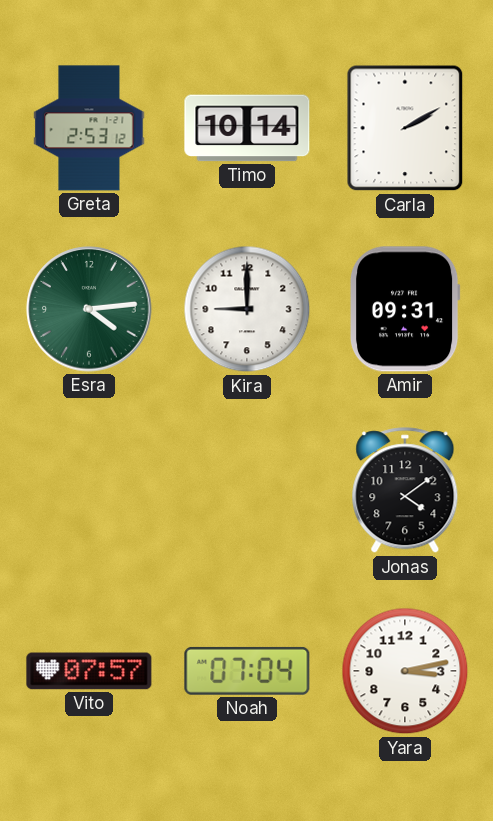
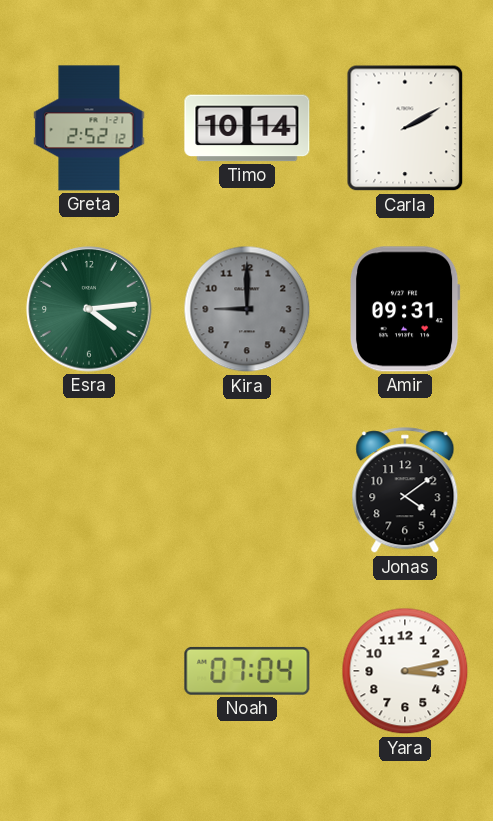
Greta: 2:53 -> 2:52
Kira dial: white -> grey
Vito: 07:57 -> none
